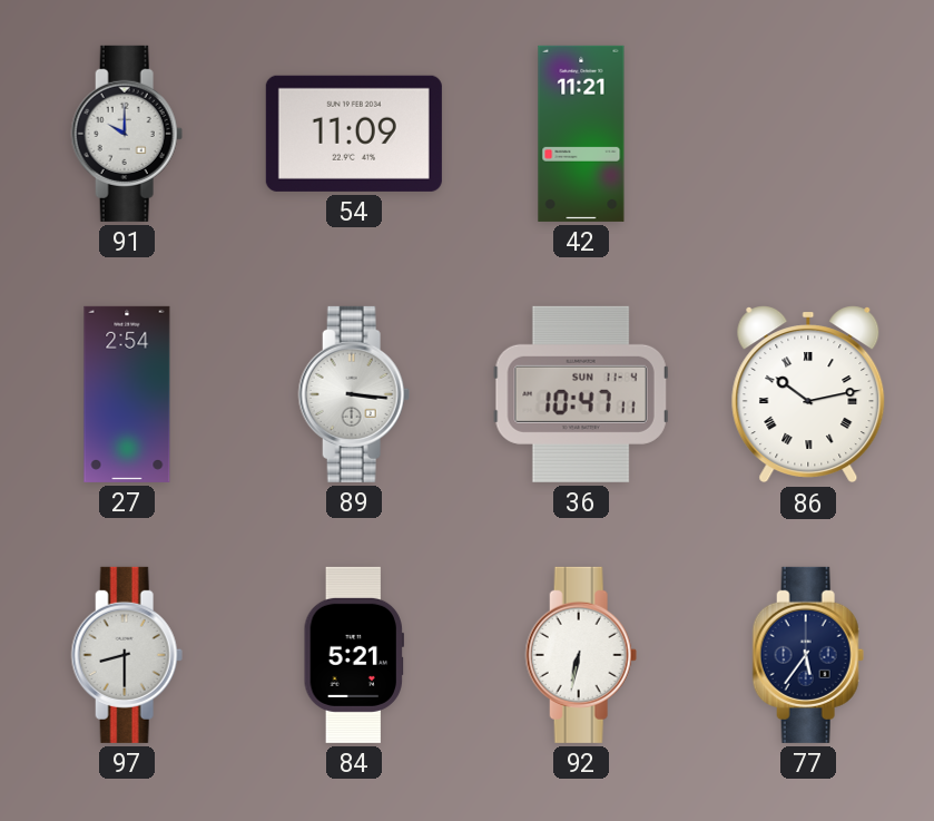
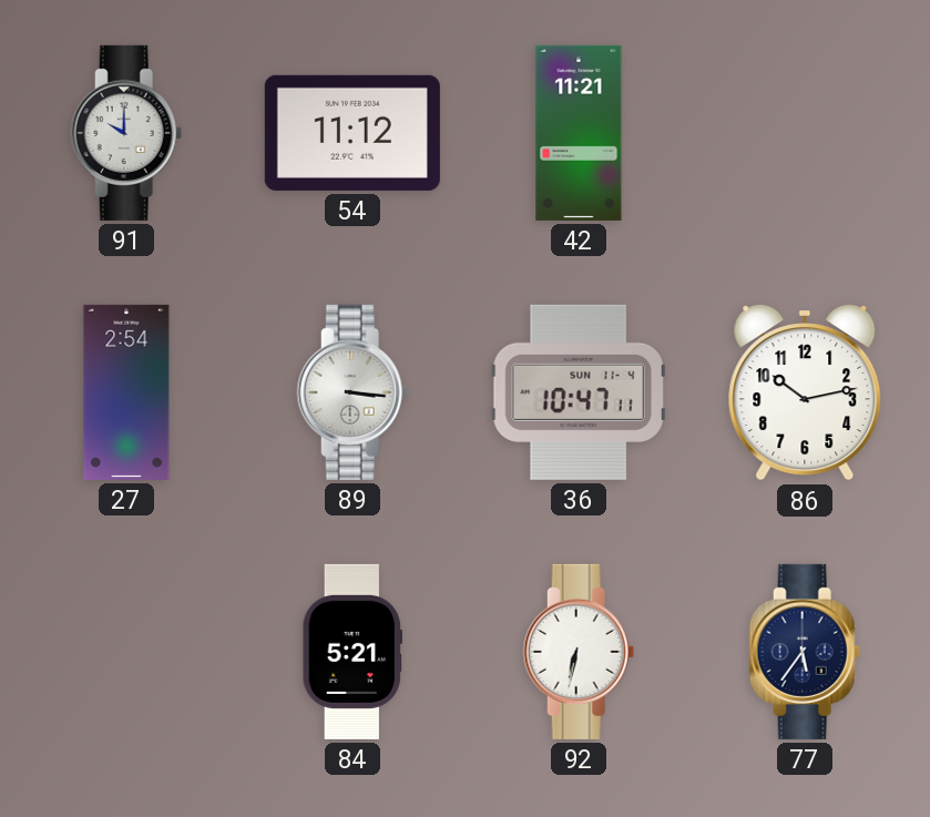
54: 11:09 -> 11:12
86 numerals: Roman -> Arabic
97: 8:30 -> none
